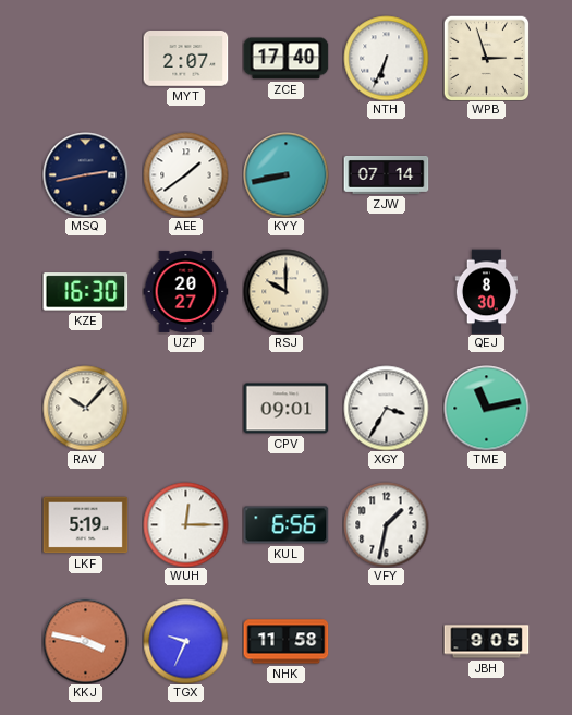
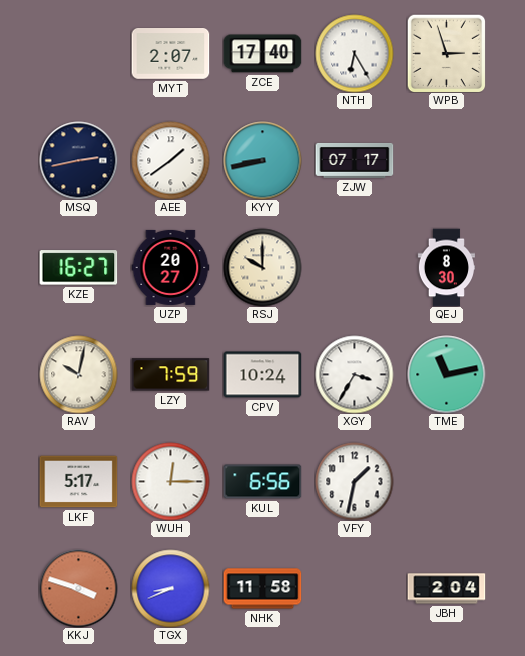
NTH: 6:34 -> 6:25
ZJW: 07:14 -> 07:17
KZE: 16:30 -> 16:27
RAV: 10:07 -> 10:02
LZY: none -> 7:59
CPV: 09:01 -> 10:24
LKF: 5:19 -> 5:17
KKJ: 3:47 -> 3:48
TGX: 9:34 -> 8:41
JBH: 9:05 -> 2:04
